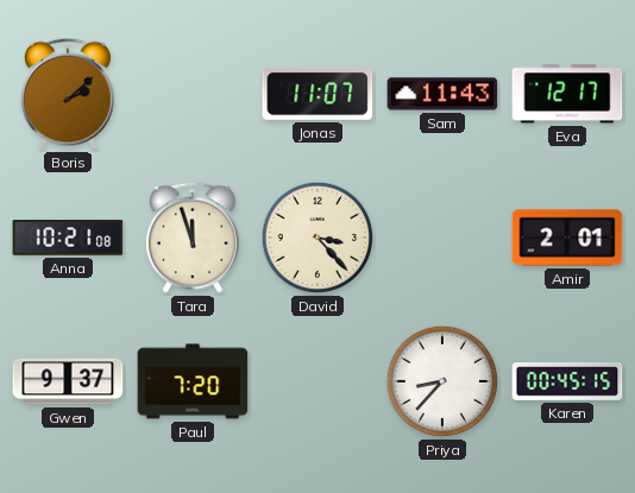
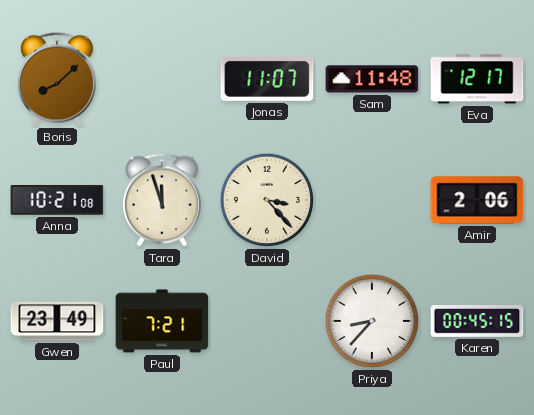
Boris: 2:08 -> 8:08
Sam: 11:43 -> 11:48
Amir: 2:01 -> 2:06
Gwen: 9:37 -> 23:49
Paul: 7:20 -> 7:21
